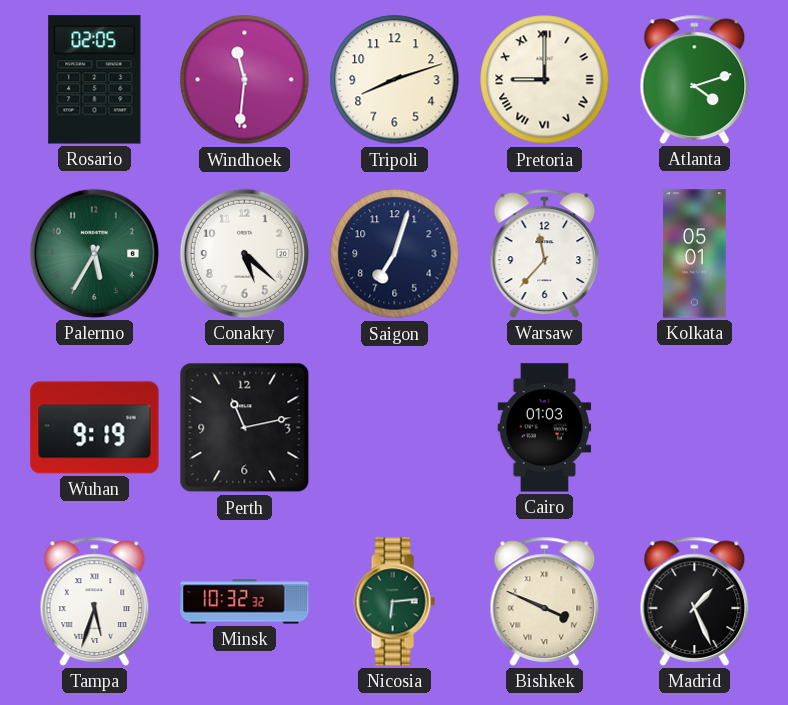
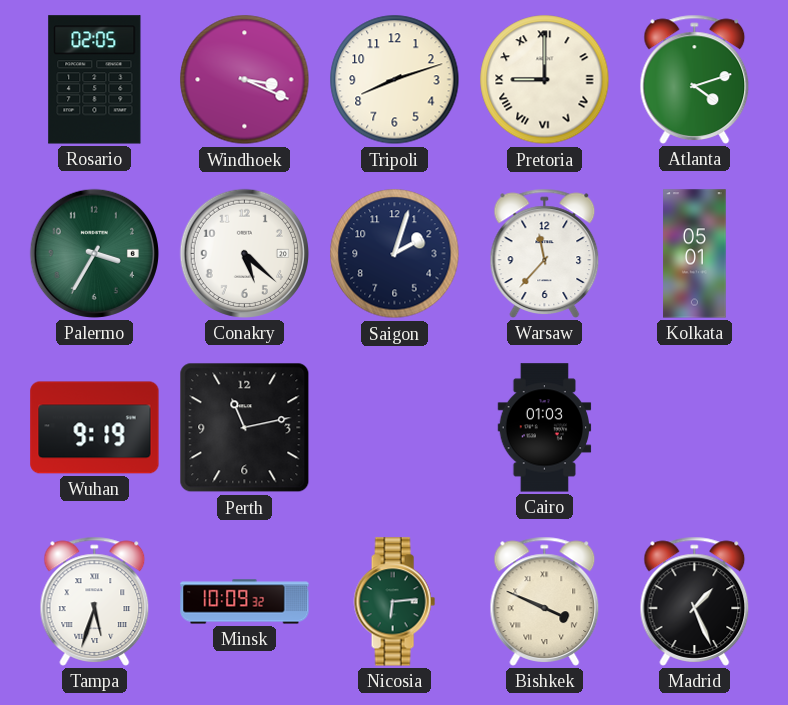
Windhoek: 11:31 -> 3:19
Palermo: 5:35 -> 3:35
Saigon: 7:03 -> 2:03
Minsk: 10:32 -> 10:09
